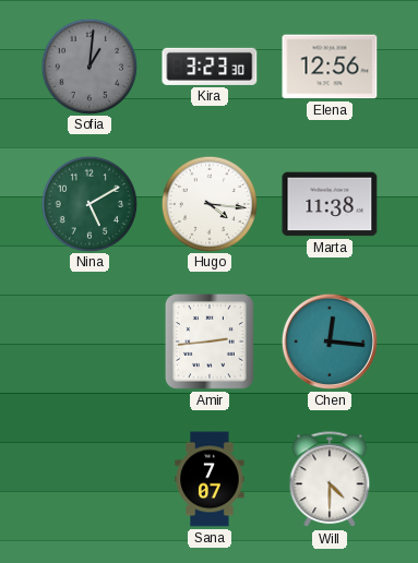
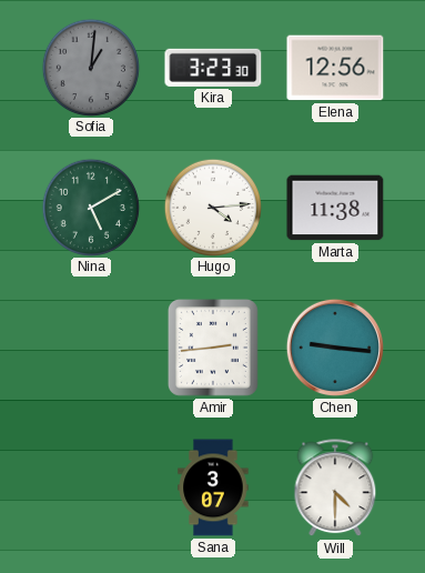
Hugo: 4:16 -> 4:14
Chen: 12:16 -> 9:16
Sana: 7:07 -> 3:07
